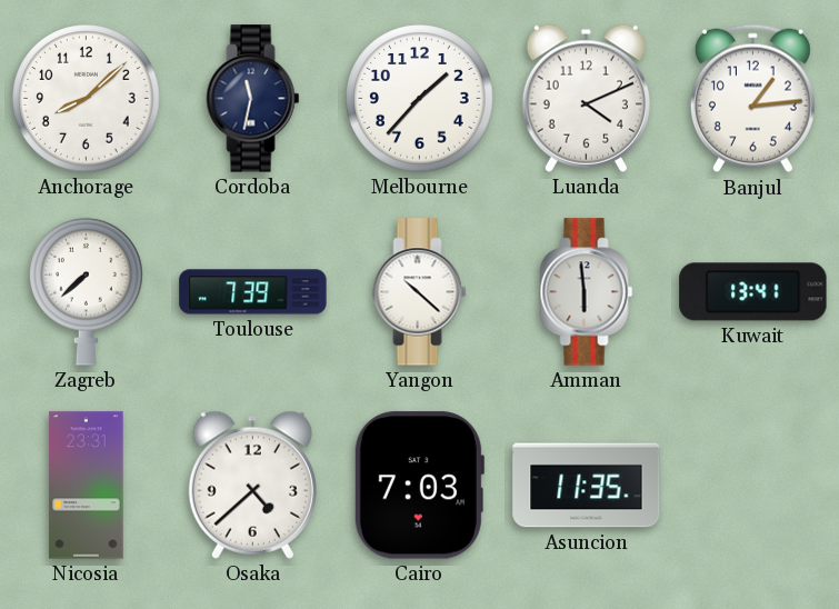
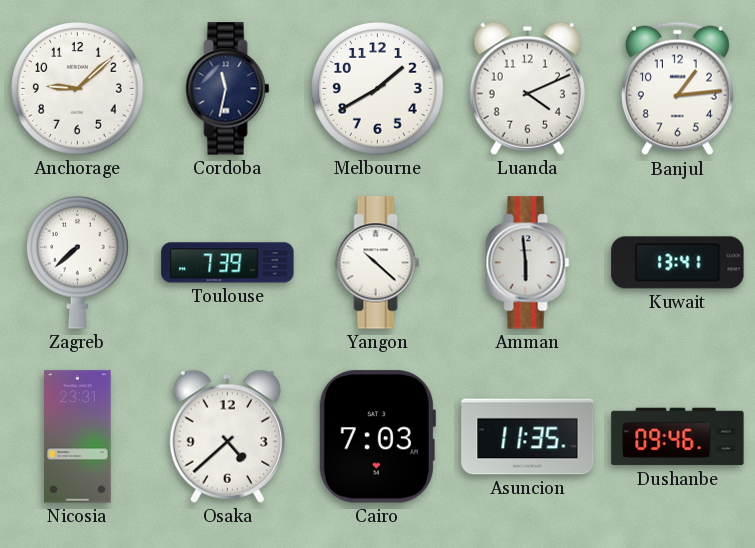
Anchorage: 8:08 -> 9:08
Melbourne: 1:37 -> 1:40
Dushanbe: none -> 09:46
